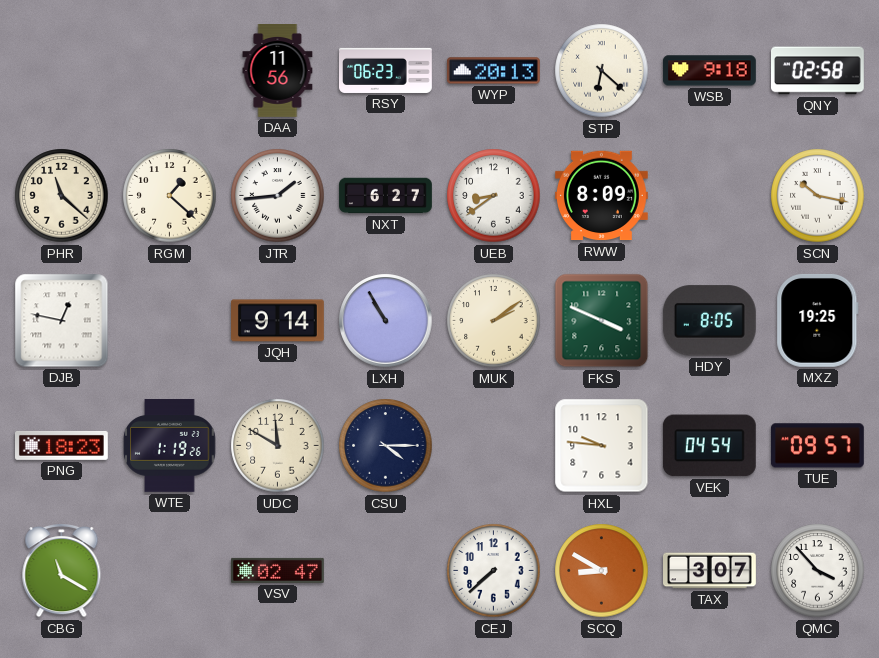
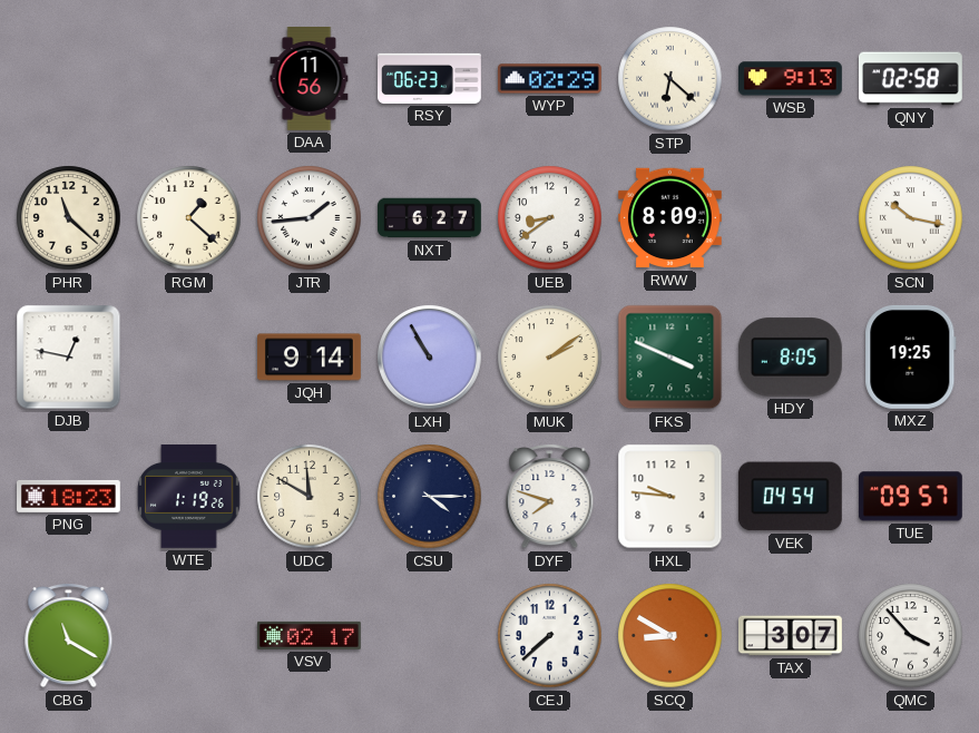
WYP: 20:13 -> 02:29
WSB: 9:18 -> 9:13
DYF: none -> 7:48
VSV: 02:47 -> 02:17
